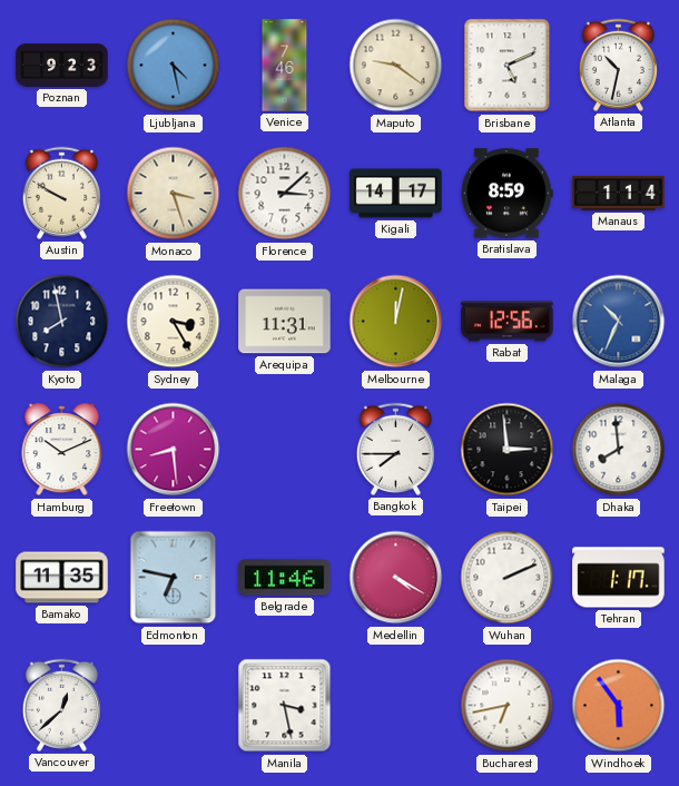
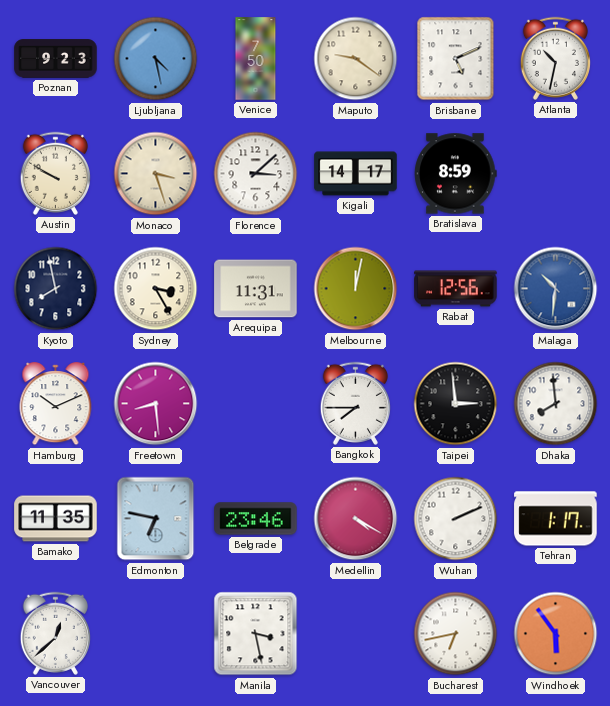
Venice: 7:46 -> 7:50
Manaus: 1:14 -> none
Malaga: 10:34 -> 10:31
Belgrade: 11:46 -> 23:46
